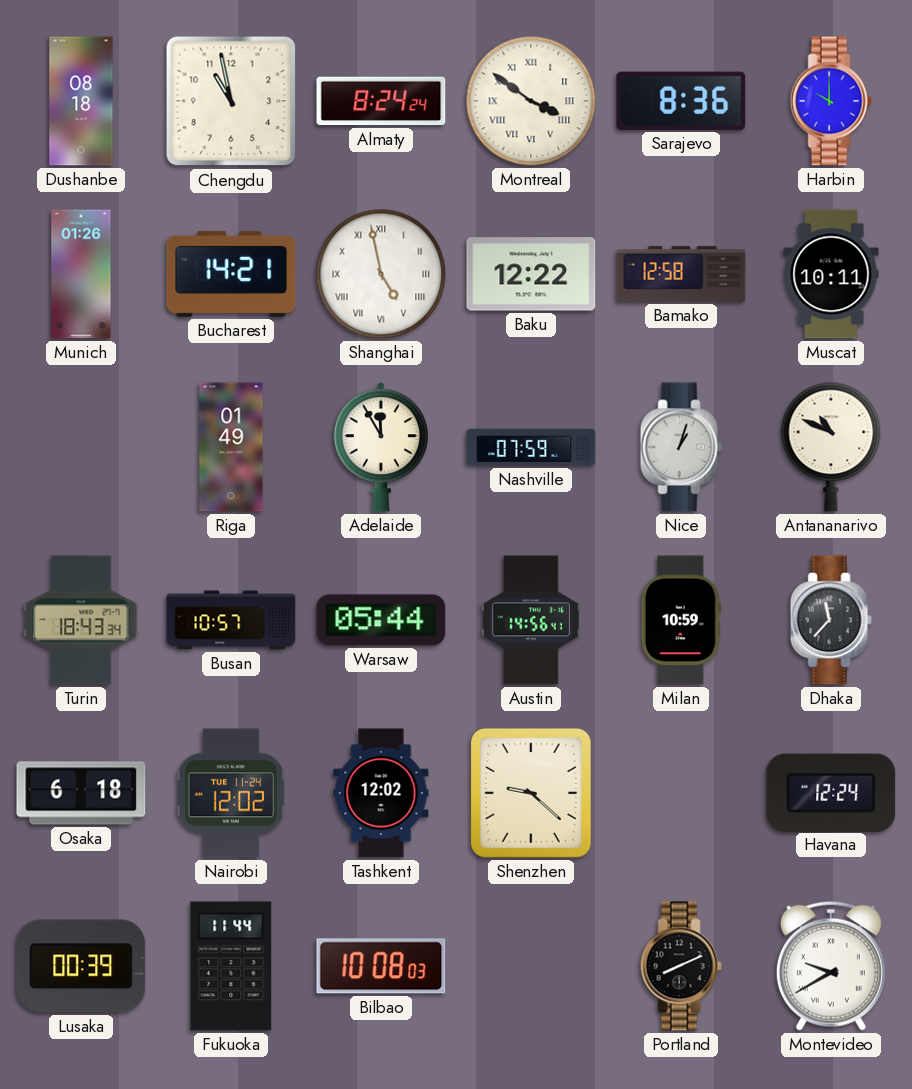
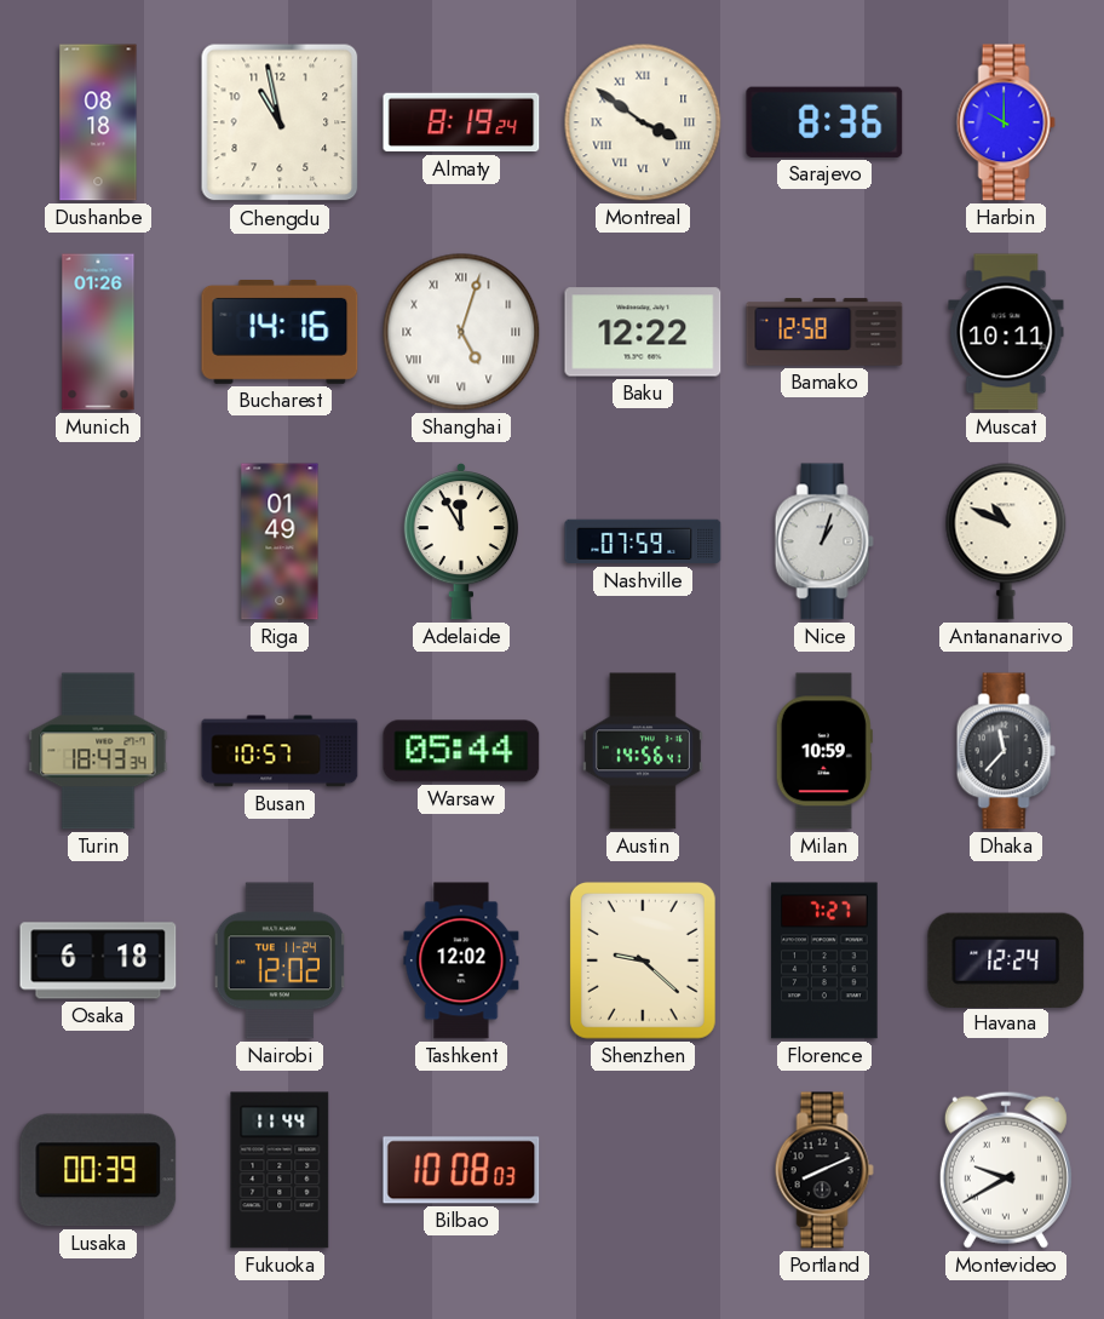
Almaty: 8:24 -> 8:19
Bucharest: 14:21 -> 14:16
Shanghai: 4:58 -> 5:03
Florence: none -> 7:27
